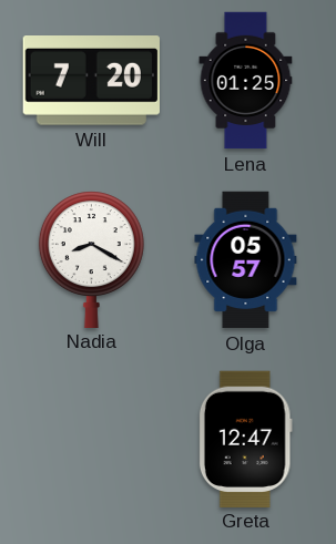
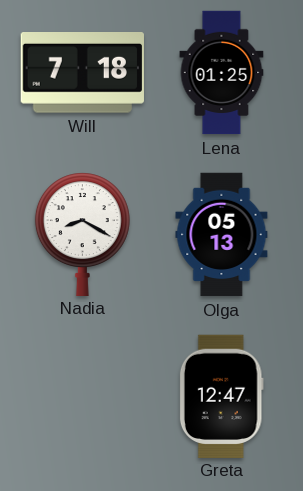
Will: 7:20 -> 7:18
Olga: 05:57 -> 05:13
